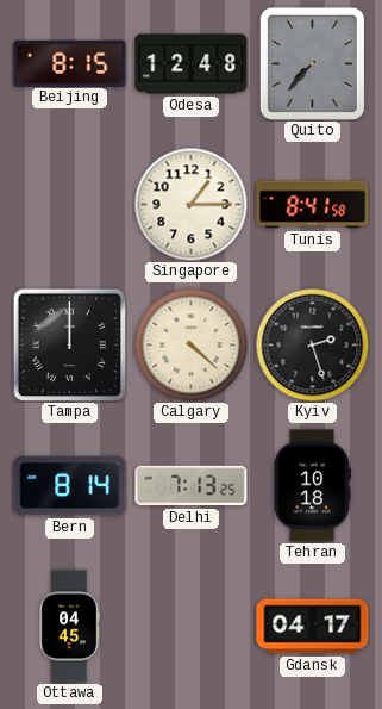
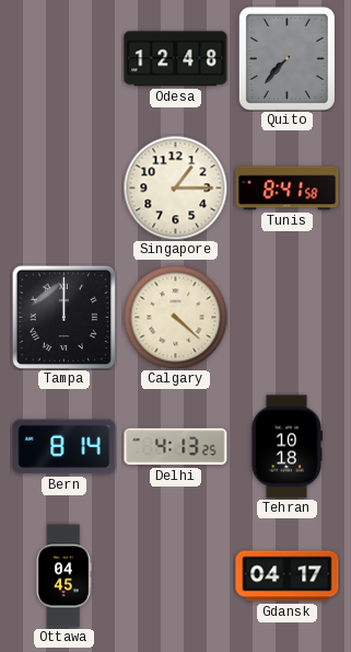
Beijing: 8:15 -> none
Kyiv: 2:27 -> none
Delhi: 7:13 -> 4:13
